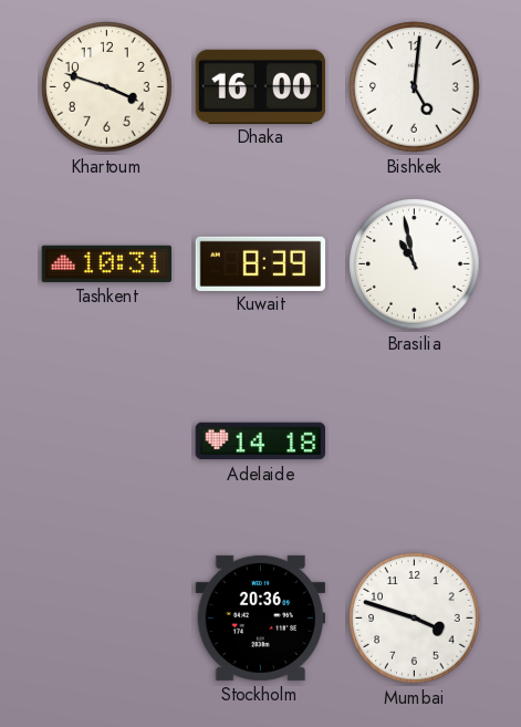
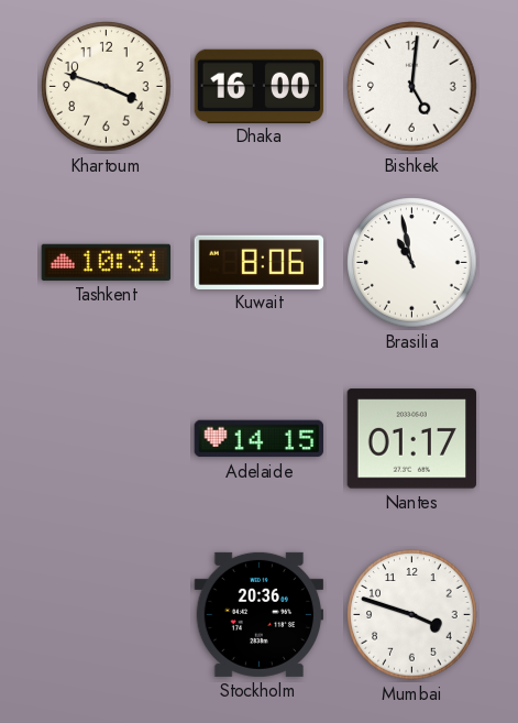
Kuwait: 8:39 -> 8:06
Adelaide: 14:18 -> 14:15
Nantes: none -> 01:17
